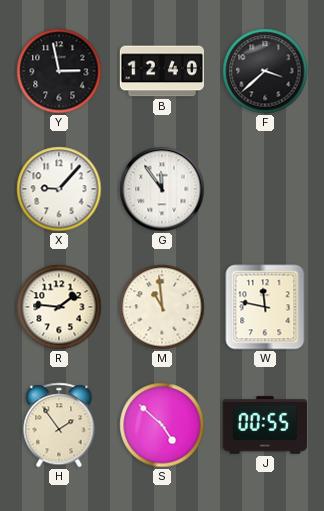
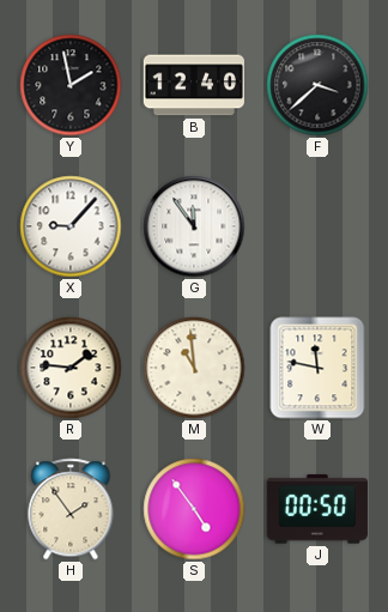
Y: 2:58 -> 1:58
S: 4:52 -> 4:54
J: 00:55 -> 00:50
